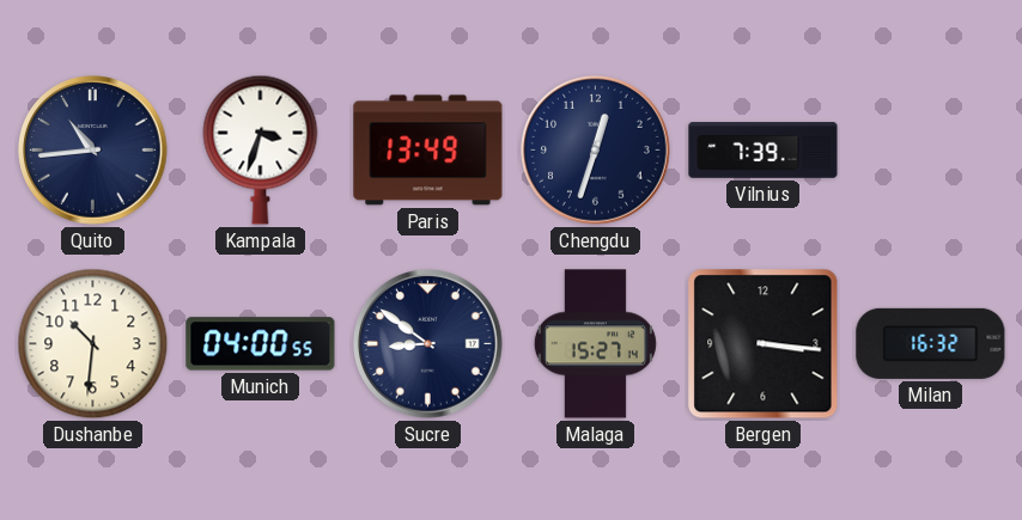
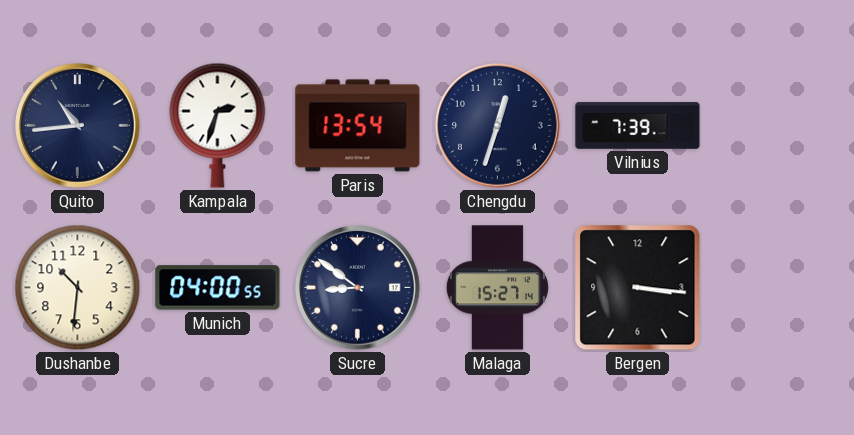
Kampala: 3:33 -> 2:33
Paris: 13:49 -> 13:54
Milan: 16:32 -> none
